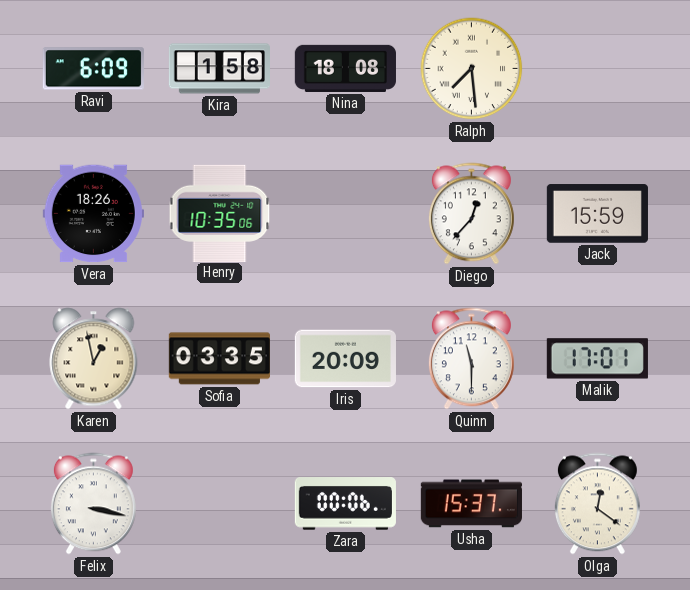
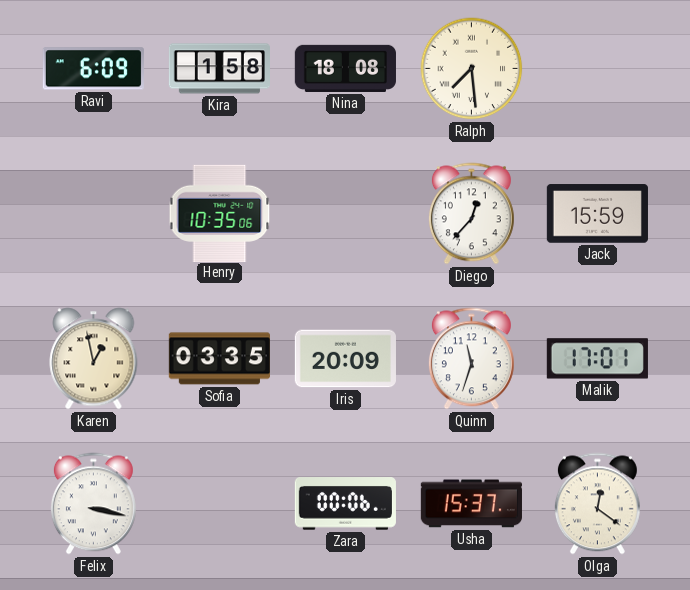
Vera: 18:26 -> none
Quinn: 11:30 -> 11:33
